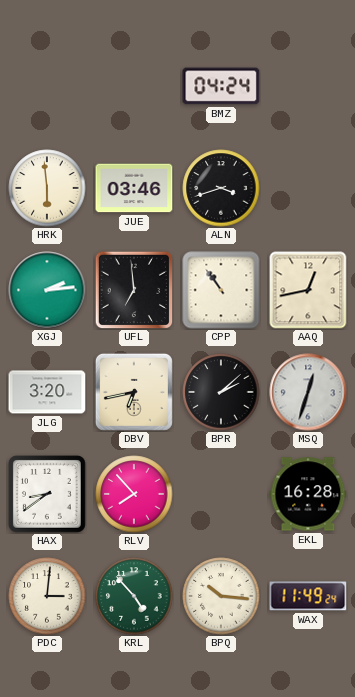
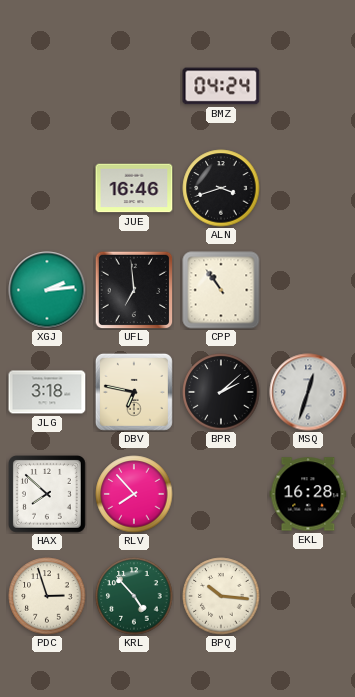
HRK: 5:59 -> none
JUE: 03:46 -> 16:46
AAQ: 12:43 -> none
JLG: 3:20 -> 3:18
DBV: 6:43 -> 6:47
HAX: 8:39 -> 7:52
PDC: 3:01 -> 2:57
WAX: 11:49 -> none
